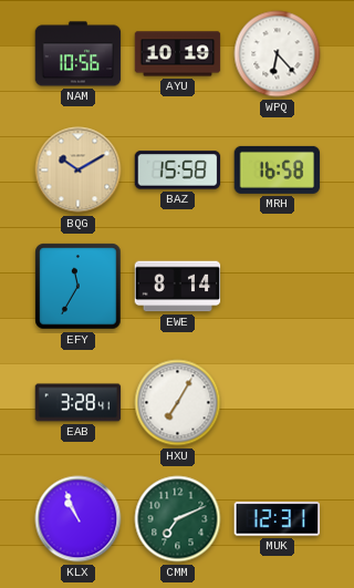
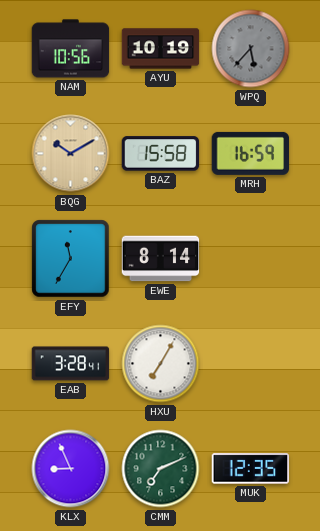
WPQ: 6:23 -> 5:37
WPQ dial: white -> grey
MRH: 16:58 -> 16:59
KLX: 10:56 -> 8:56
MUK: 12:31 -> 12:35
